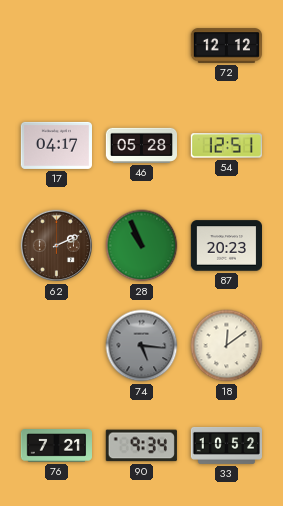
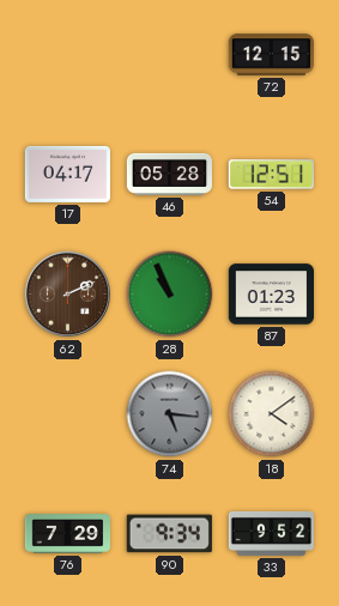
72: 12:12 -> 12:15
87: 20:23 -> 01:23
18: 12:09 -> 4:09
76: 7:21 -> 7:29
33: 10:52 -> 9:52
